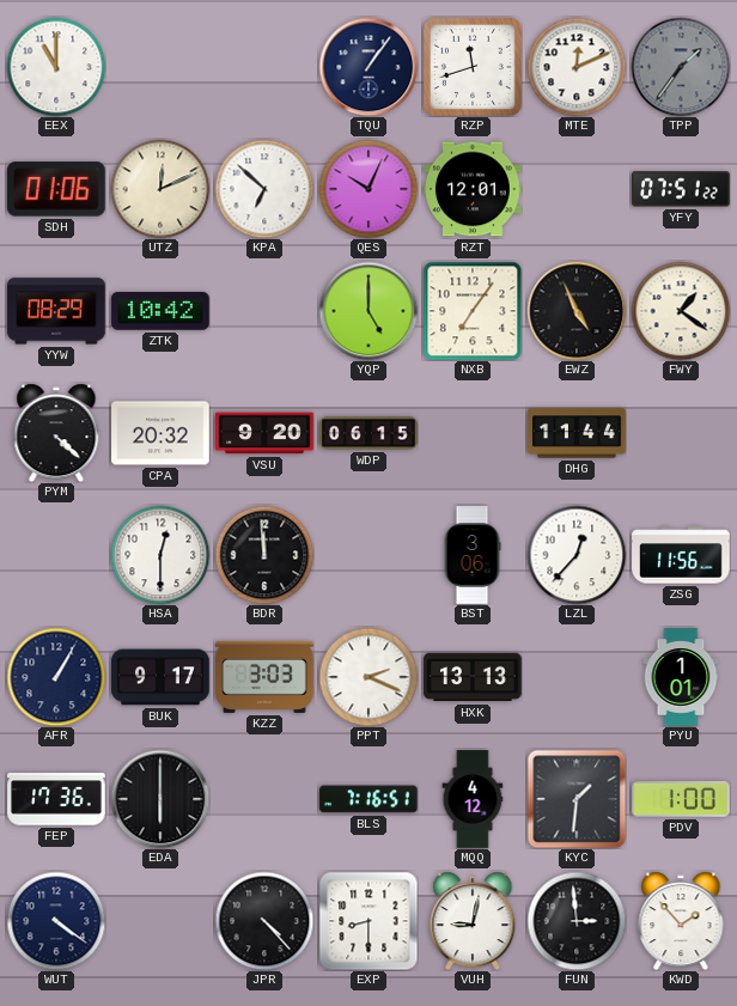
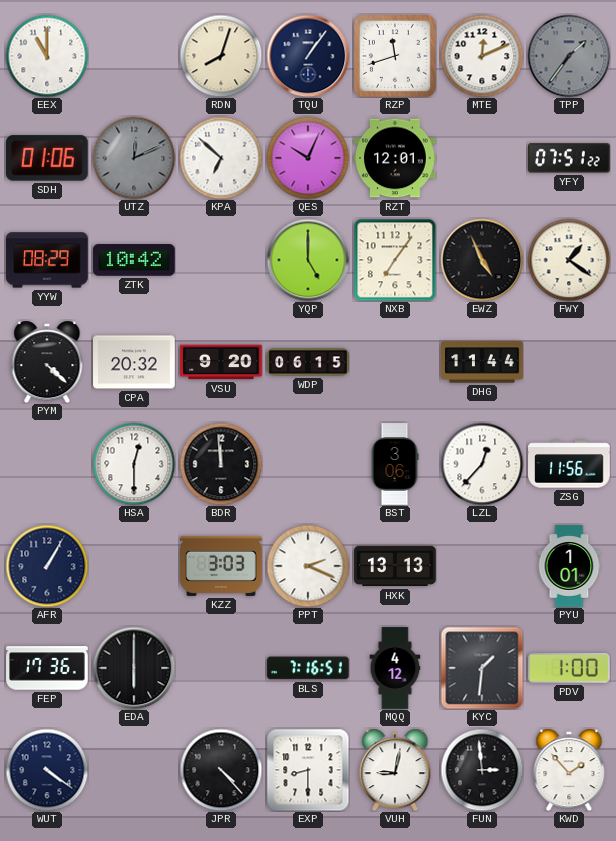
RDN: none -> 8:03
UTZ dial: cream -> grey
BUK: 9:17 -> none
